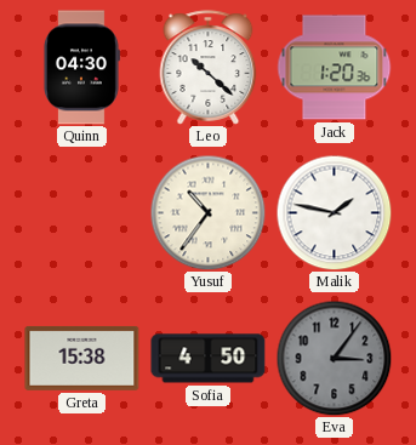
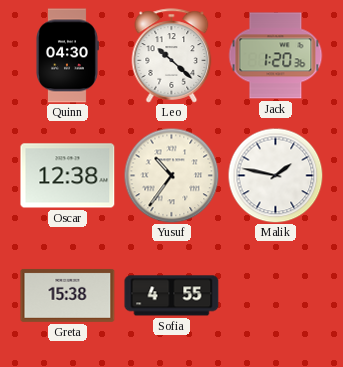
Oscar: none -> 12:38
Sofia: 4:50 -> 4:55
Eva: 3:06 -> none
